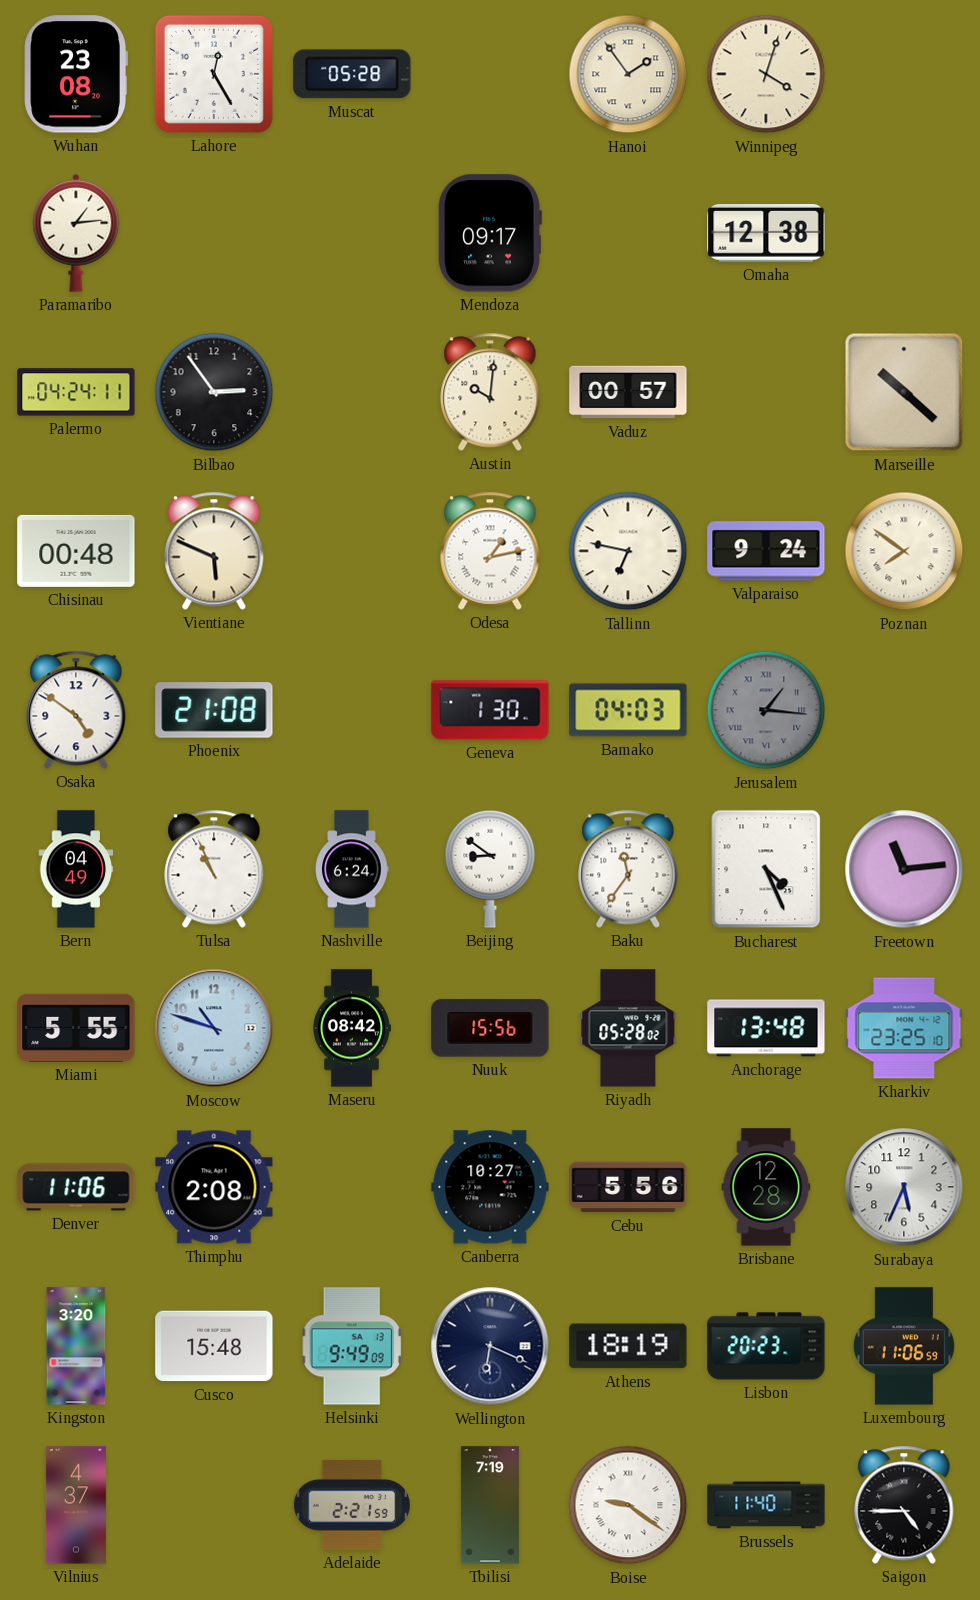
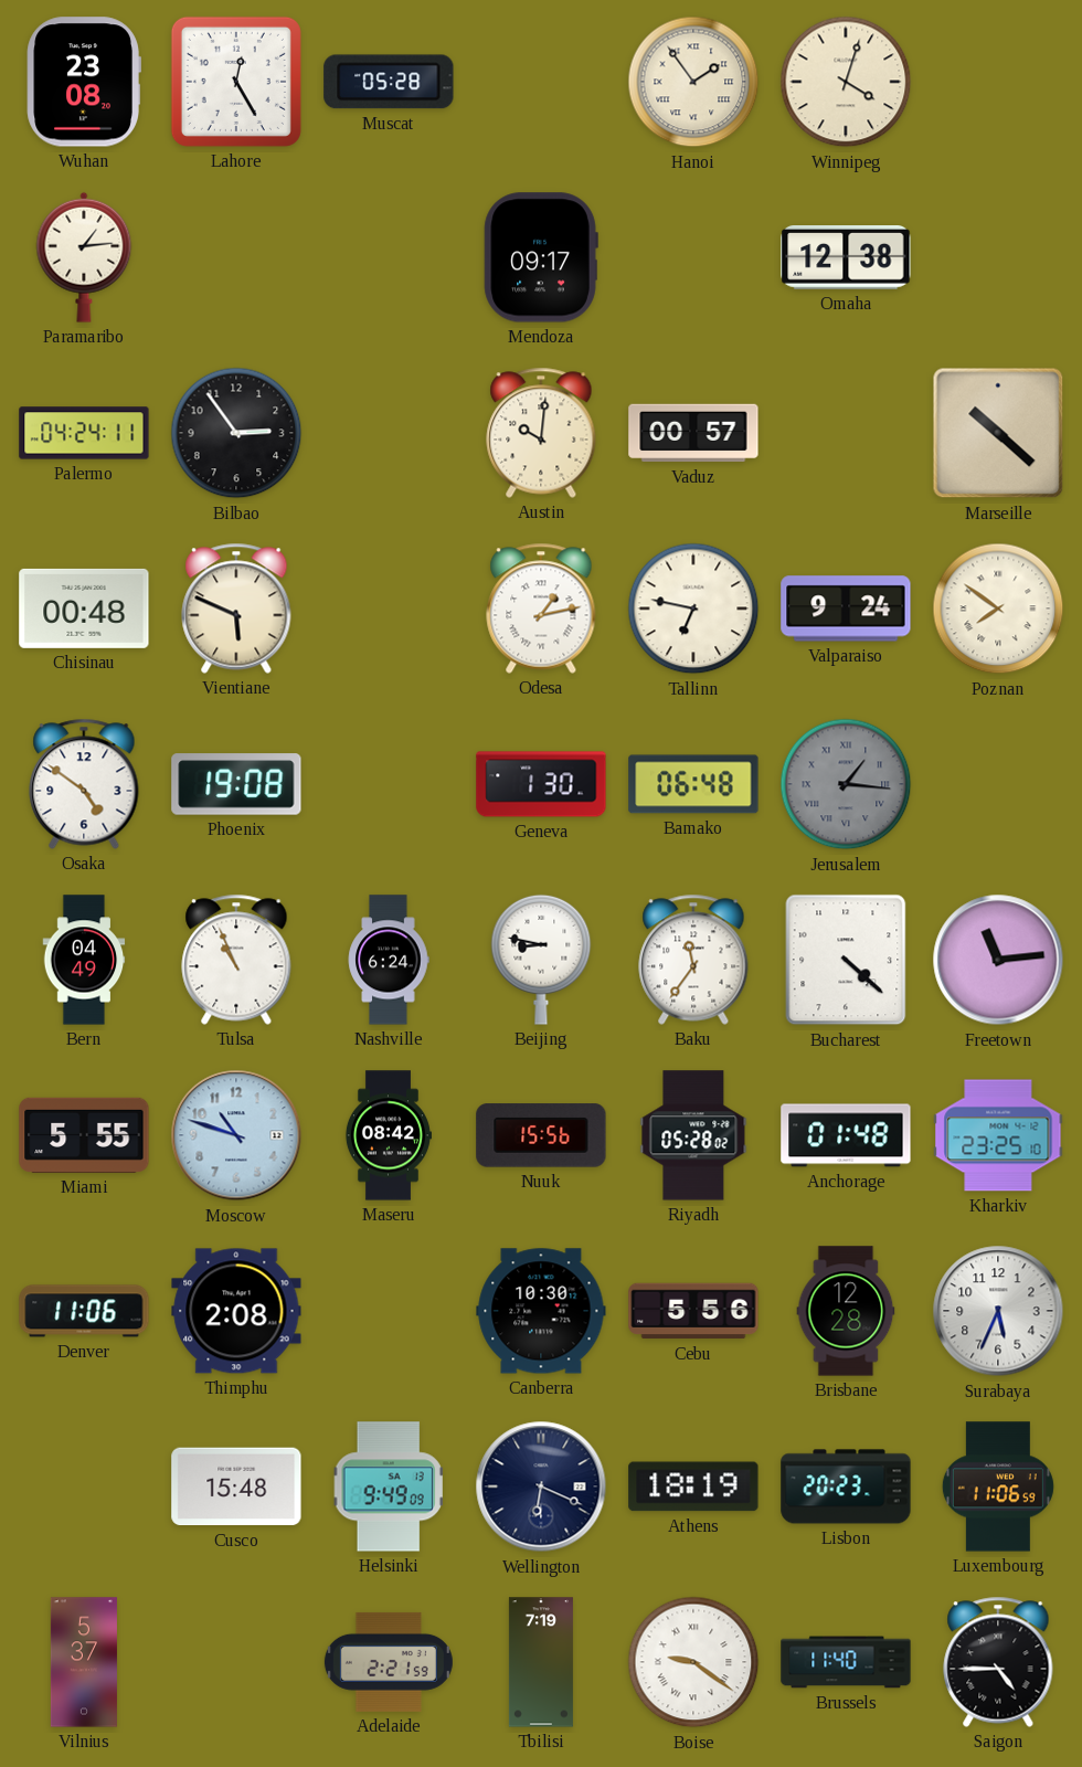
Phoenix: 21:08 -> 19:08
Bamako: 04:03 -> 06:48
Beijing: 8:51 -> 8:47
Bucharest: 4:26 -> 4:22
Anchorage: 13:48 -> 01:48
Canberra: 10:27 -> 10:30
Kingston: 3:20 -> none
Vilnius: 4:37 -> 5:37
